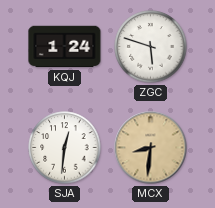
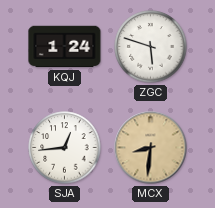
SJA: 12:31 -> 12:44
